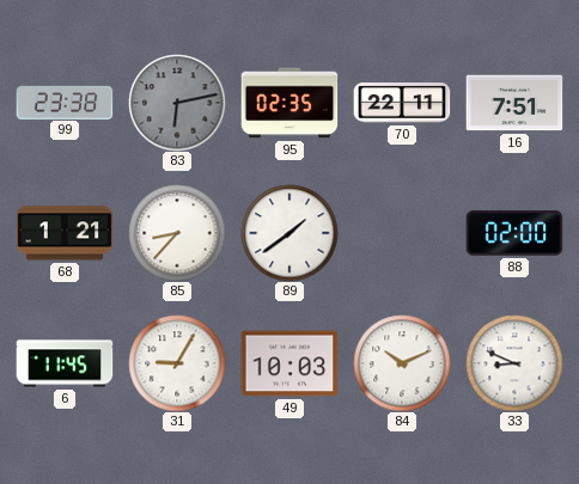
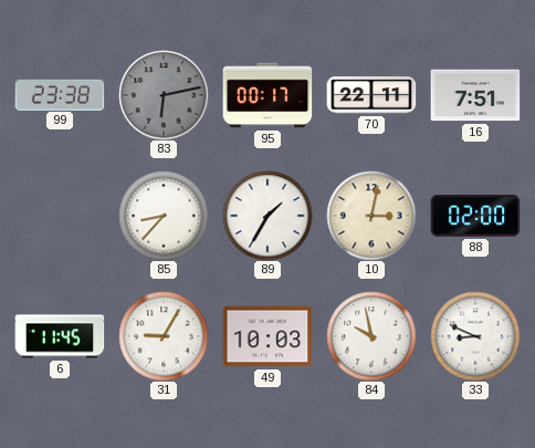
95: 02:35 -> 00:17
68: 1:21 -> none
89: 1:39 -> 1:35
10: none -> 3:02
84: 10:11 -> 9:58
